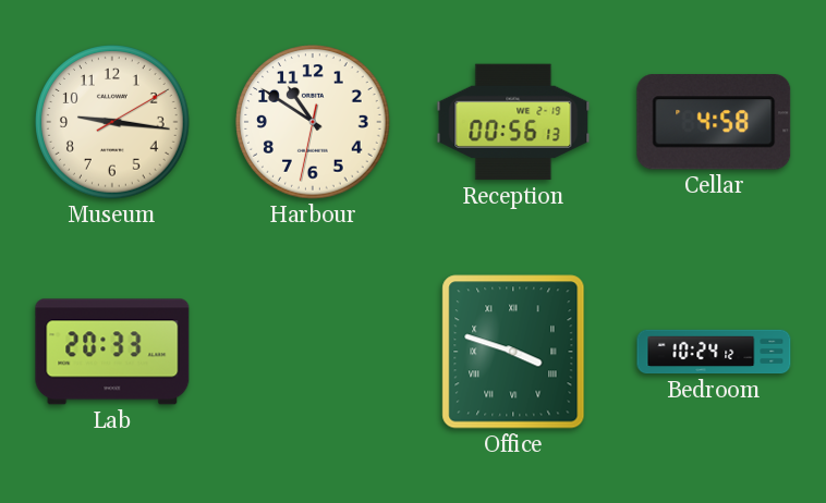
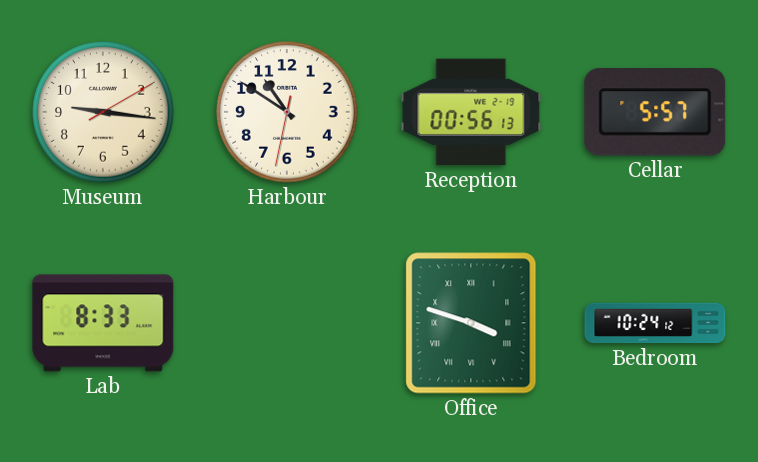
Cellar: 4:58 -> 5:57
Lab: 20:33 -> 8:33
